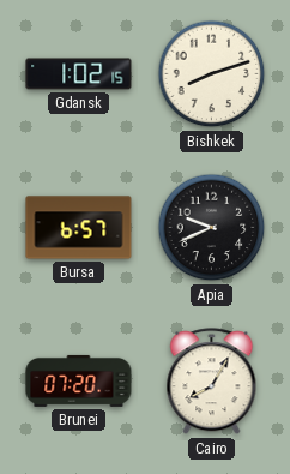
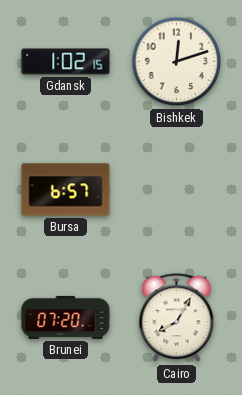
Bishkek: 8:12 -> 12:12
Apia: 9:41 -> none
